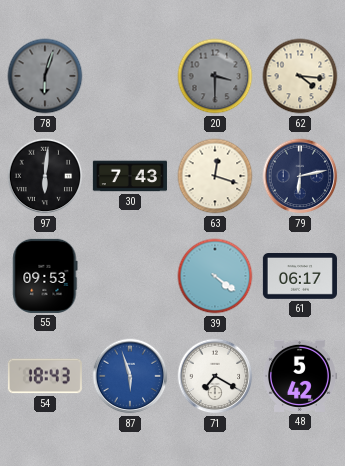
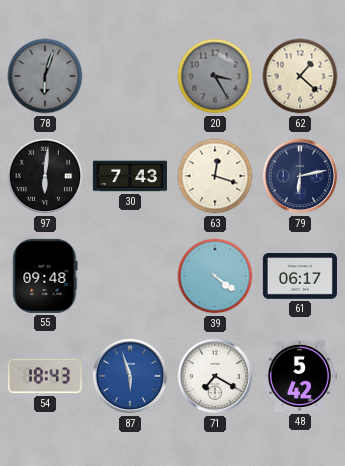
20: 3:30 -> 3:25
62: 4:16 -> 1:22
55: 09:53 -> 09:48
